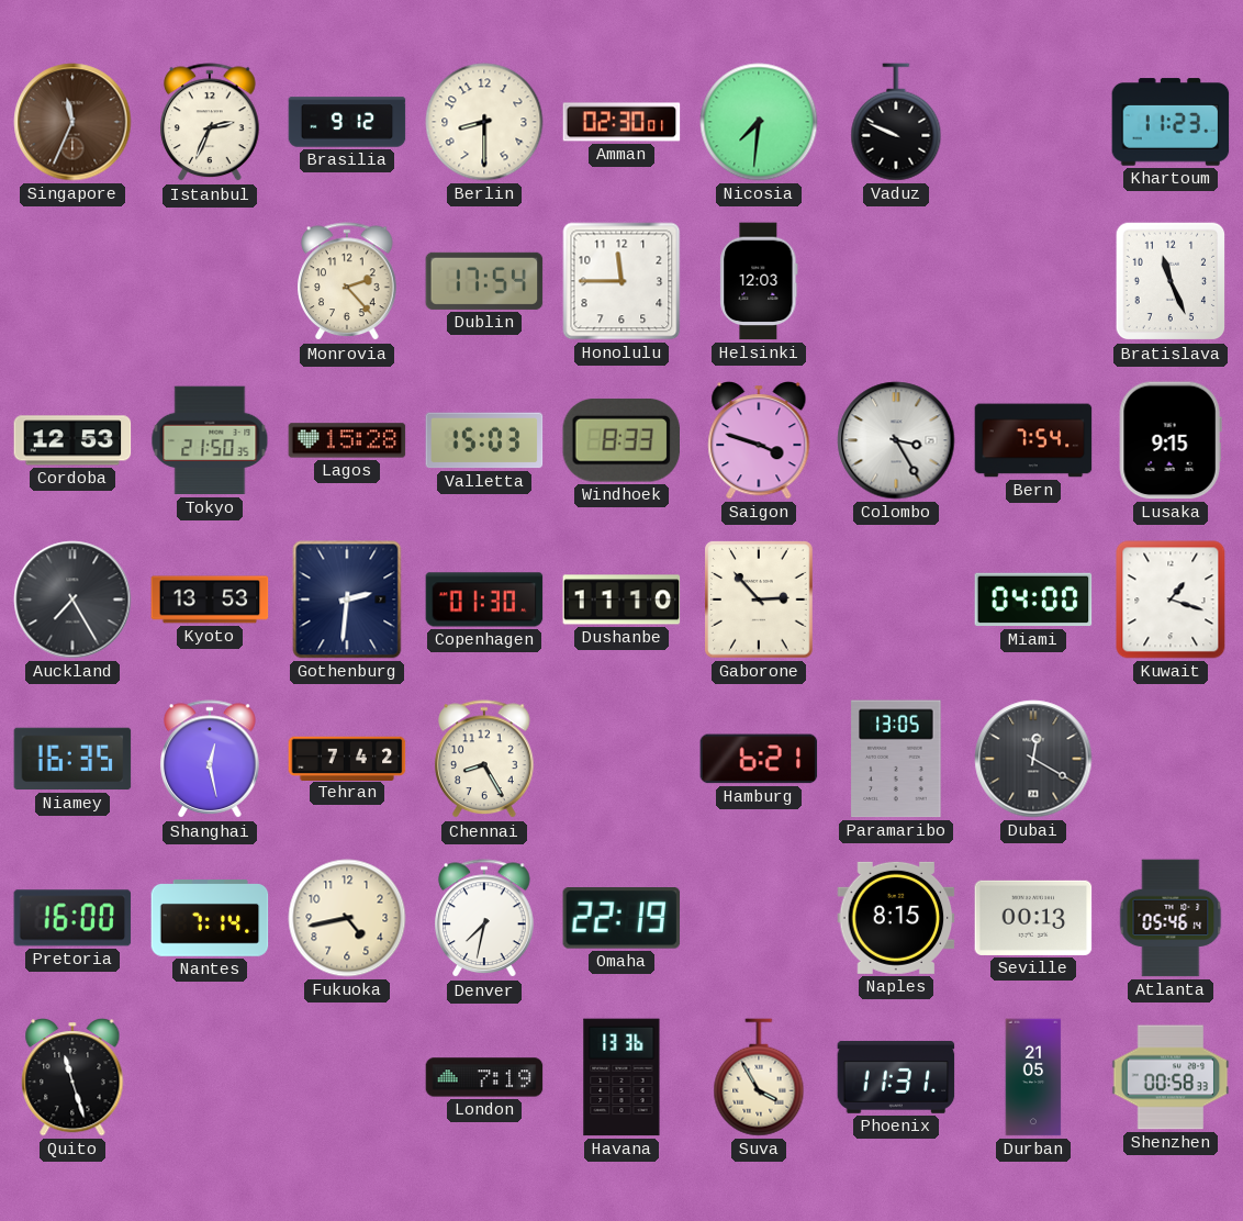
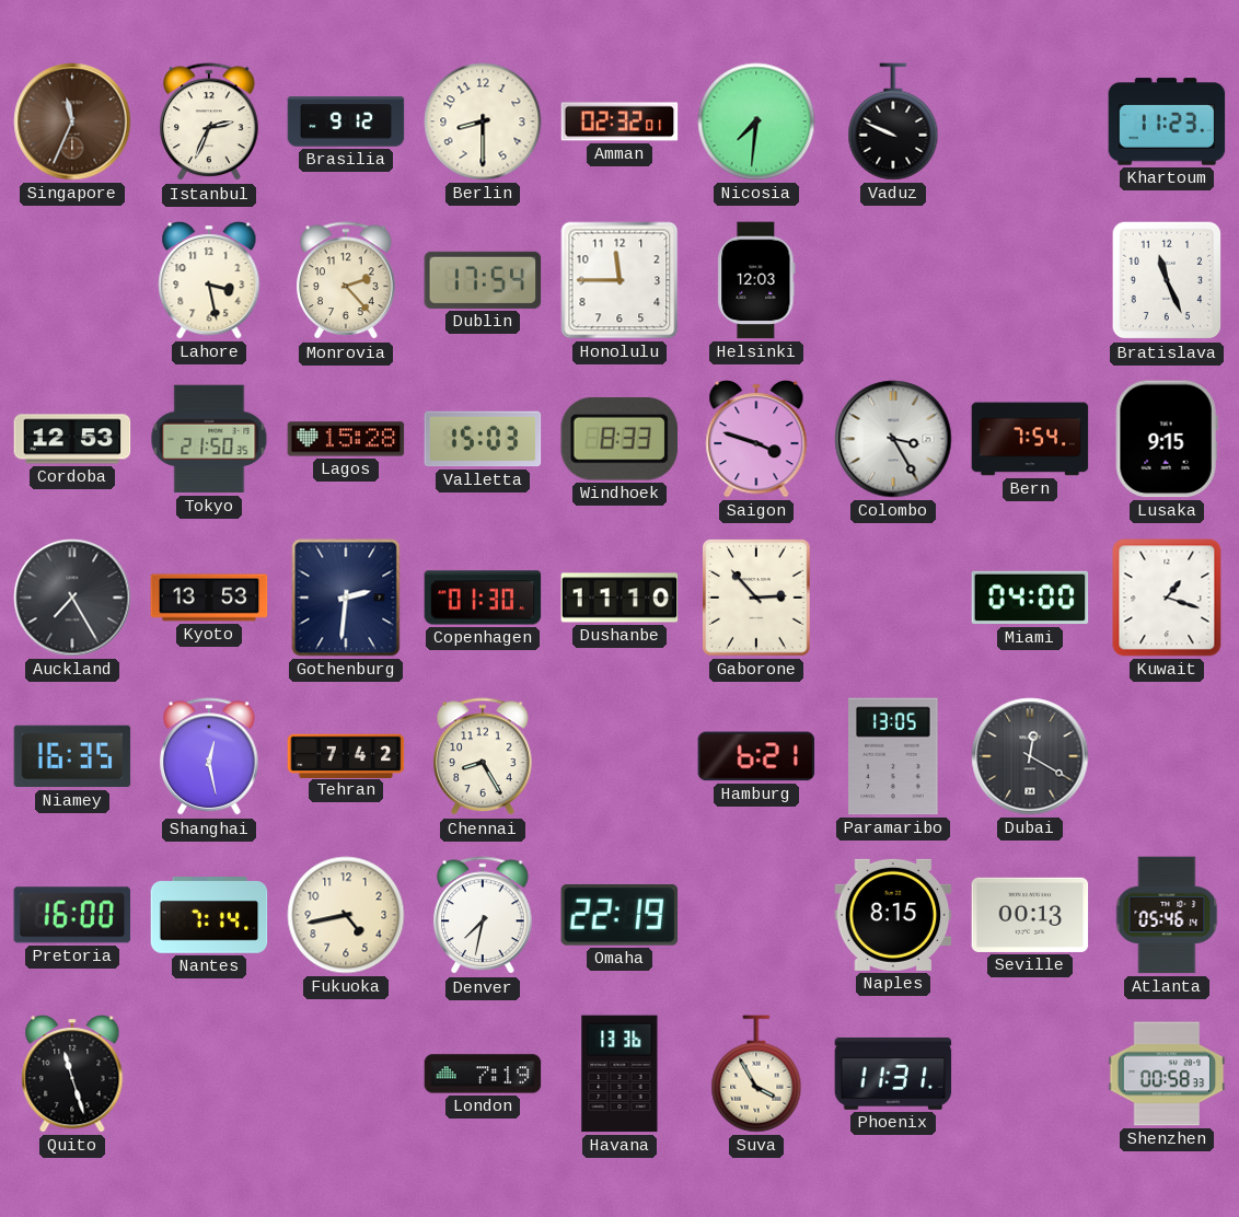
Amman: 02:30 -> 02:32
Lahore: none -> 3:28
Durban: 21:05 -> none
